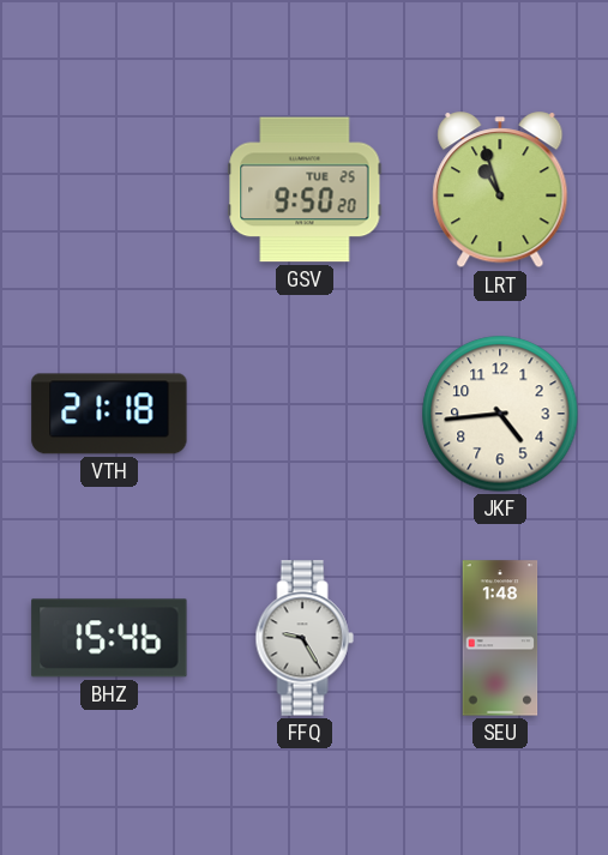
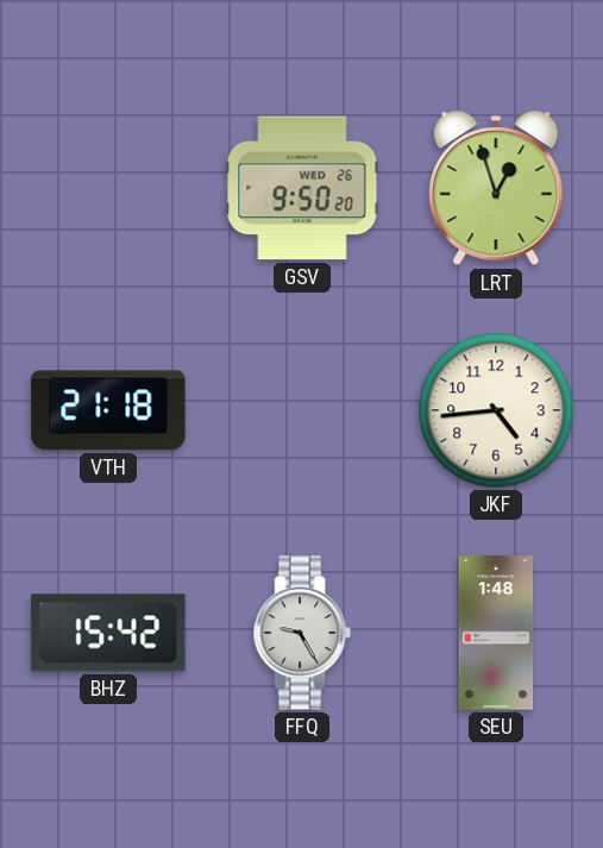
GSV date: TUE 25 -> WED 26
LRT: 10:57 -> 12:57
BHZ: 15:46 -> 15:42
